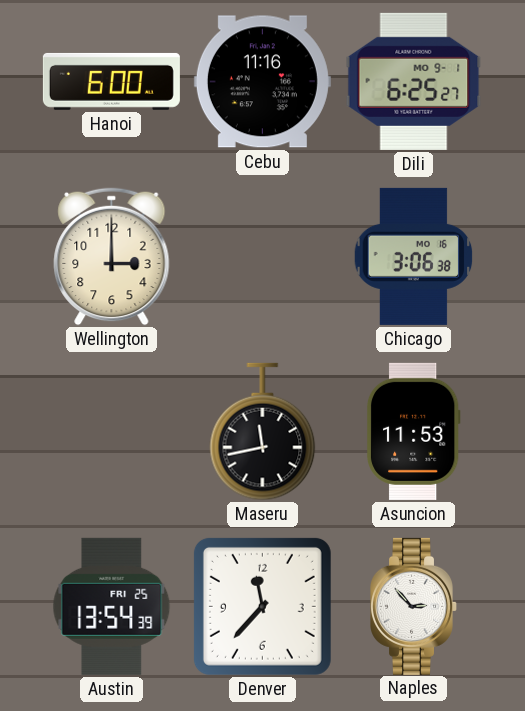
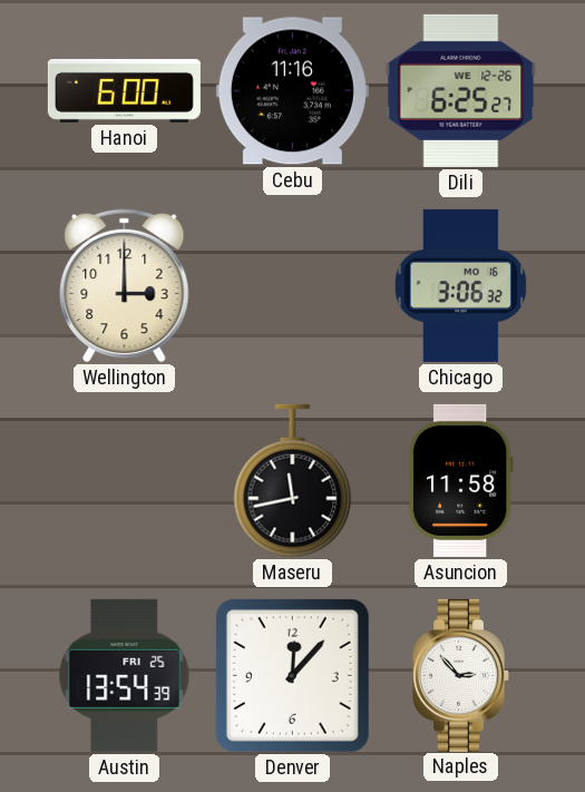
Dili date: MO 9-1 -> WE 12-26
Chicago: 3:06:38 -> 3:06:32
Asuncion: 11:53 -> 11:58
Denver: 11:37 -> 12:07
